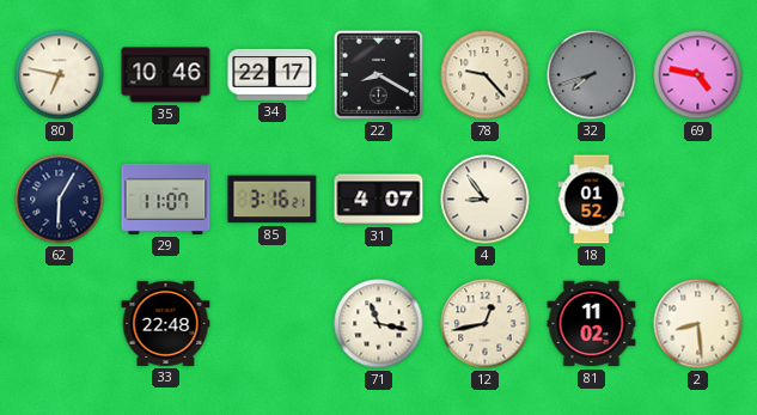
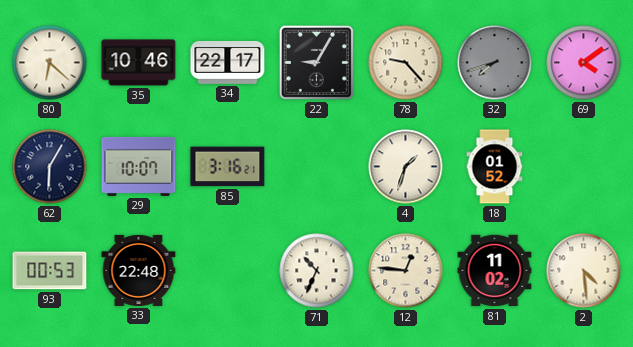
80: 6:47 -> 6:22
22: 8:20 -> 9:05
69: 4:47 -> 4:09
29: 11:07 -> 10:07
31: 4:07 -> none
4: 8:54 -> 1:33
93: none -> 00:53
71: 11:17 -> 10:34
12: 12:43 -> 12:46
2: 8:29 -> 4:29
